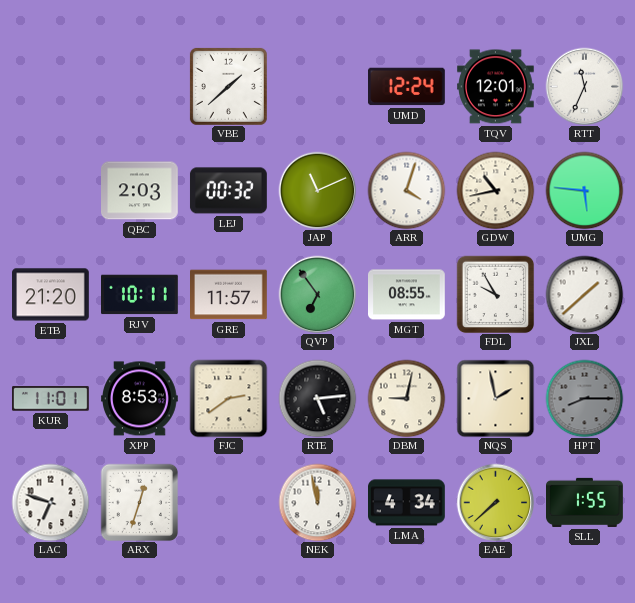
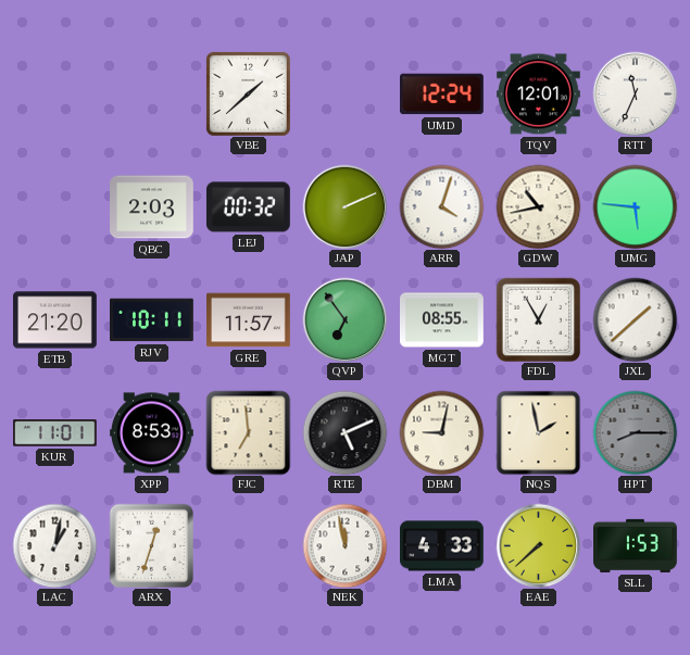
JAP: 11:11 -> 2:11
FDL: 9:55 -> 12:55
FJC: 2:39 -> 6:59
RTE: 5:14 -> 5:11
LAC: 6:48 -> 1:02
LMA: 4:34 -> 4:33
SLL: 1:55 -> 1:53
